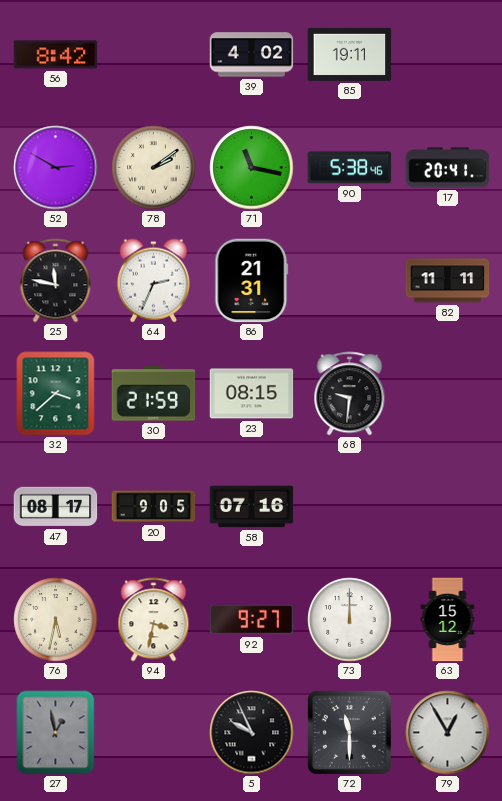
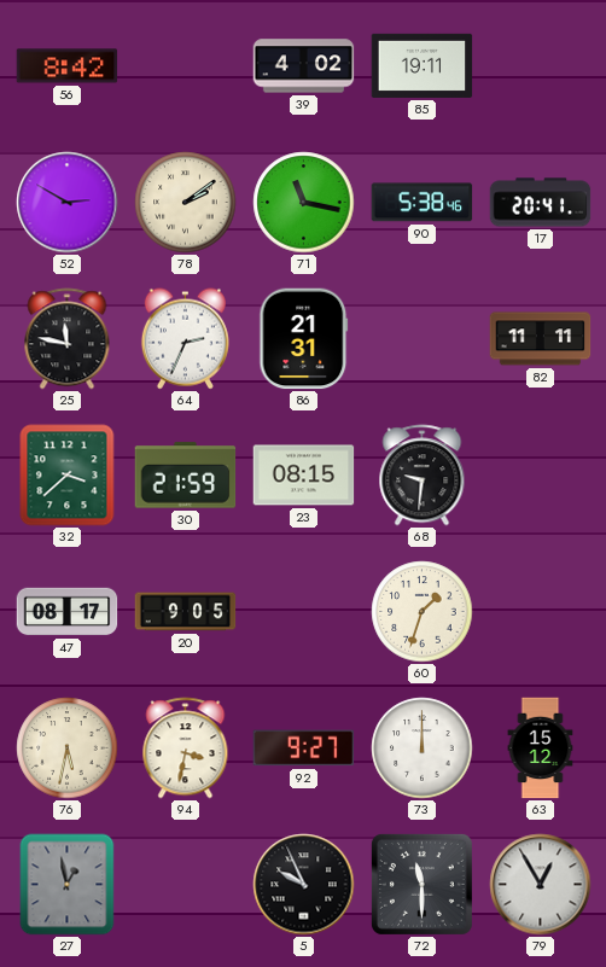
58: 07:16 -> none
60: none -> 1:33
